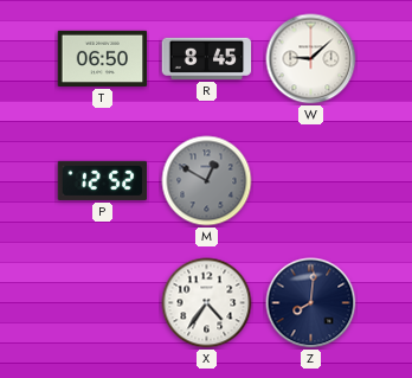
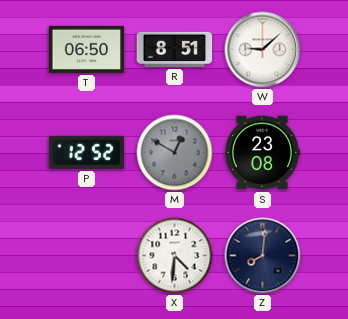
R: 8:45 -> 8:51
S: none -> 23:08
X: 4:36 -> 4:31
